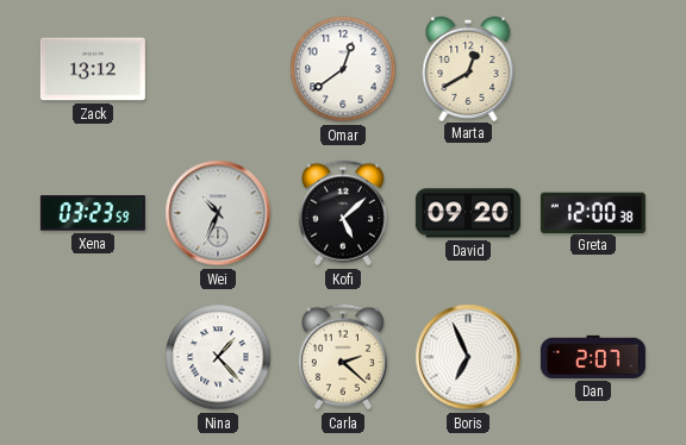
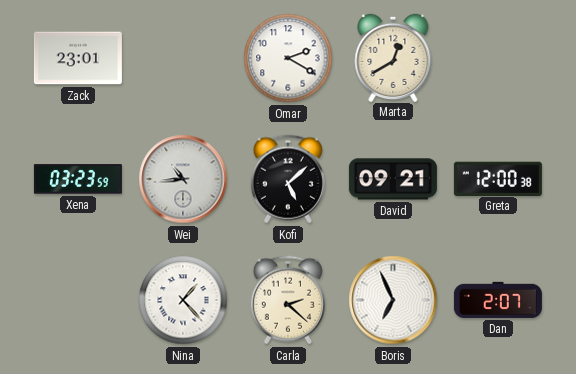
Zack: 13:12 -> 23:01
Omar: 12:39 -> 2:20
Wei: 10:34 -> 10:44
David: 09:20 -> 09:21
